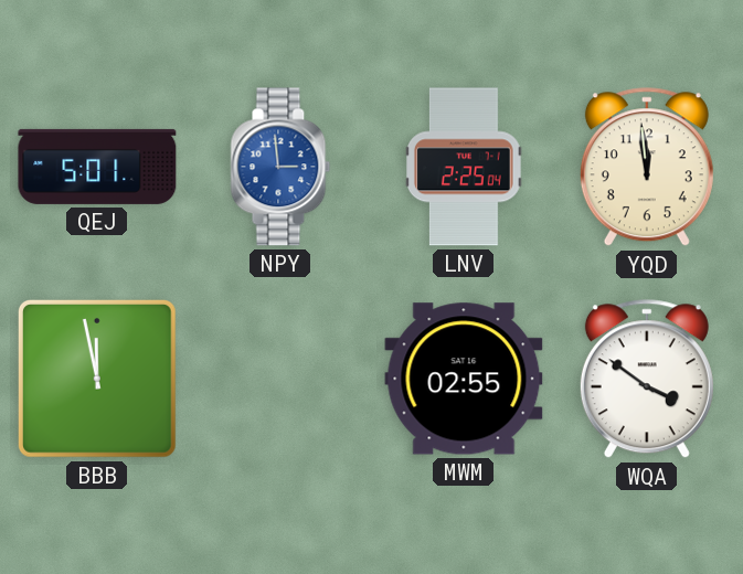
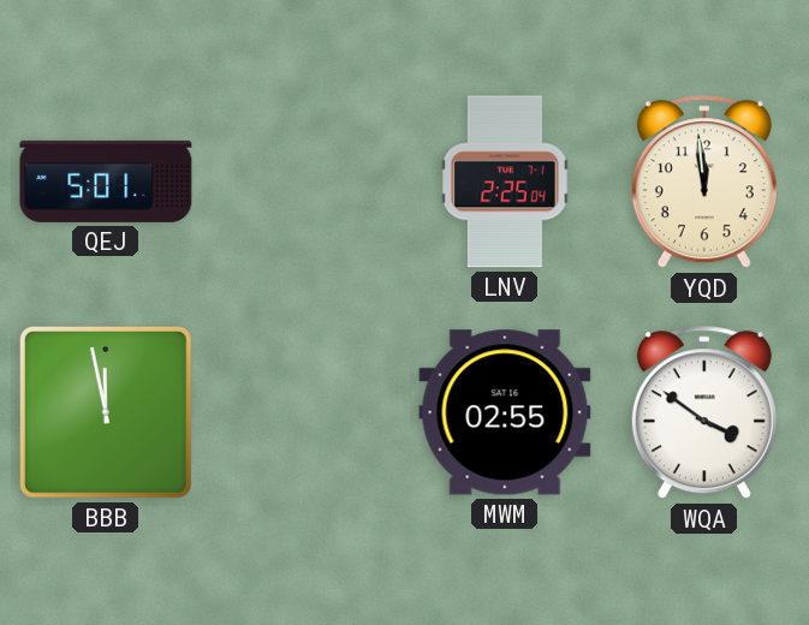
NPY: 2:59 -> none
